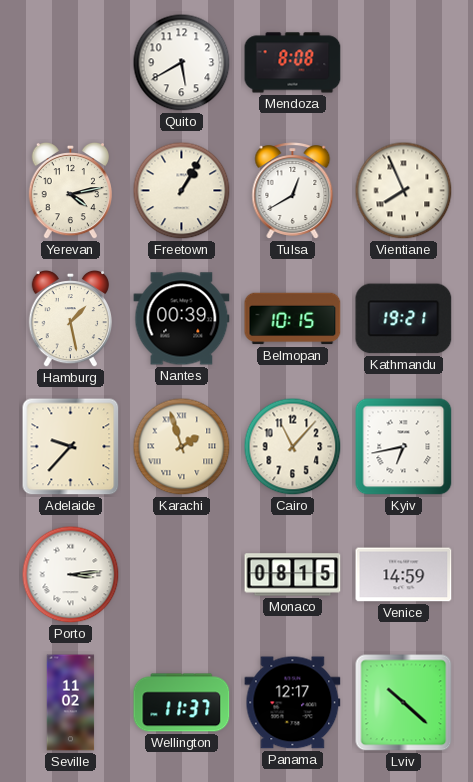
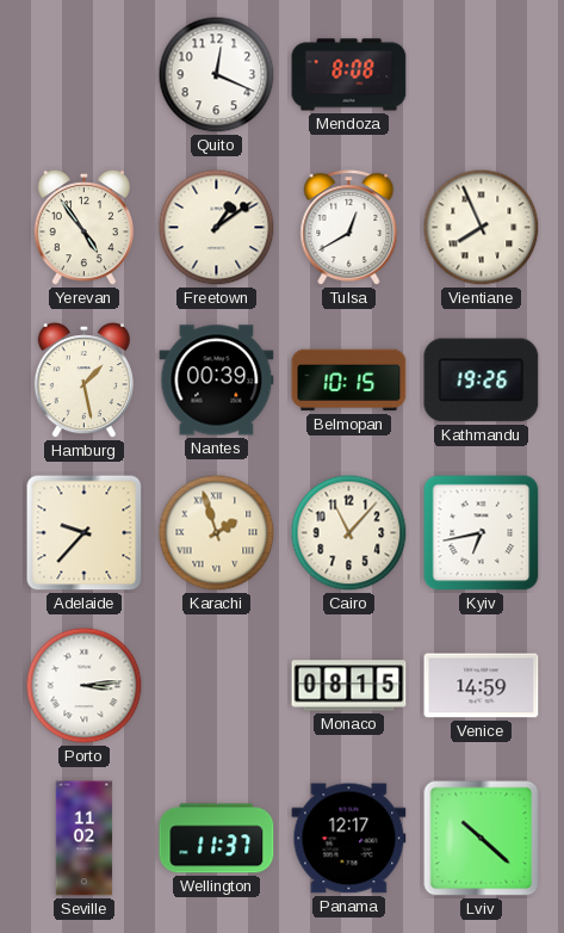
Quito: 5:40 -> 12:19
Yerevan: 4:13 -> 4:54
Freetown: 1:05 -> 1:09
Kathmandu: 19:21 -> 19:26
